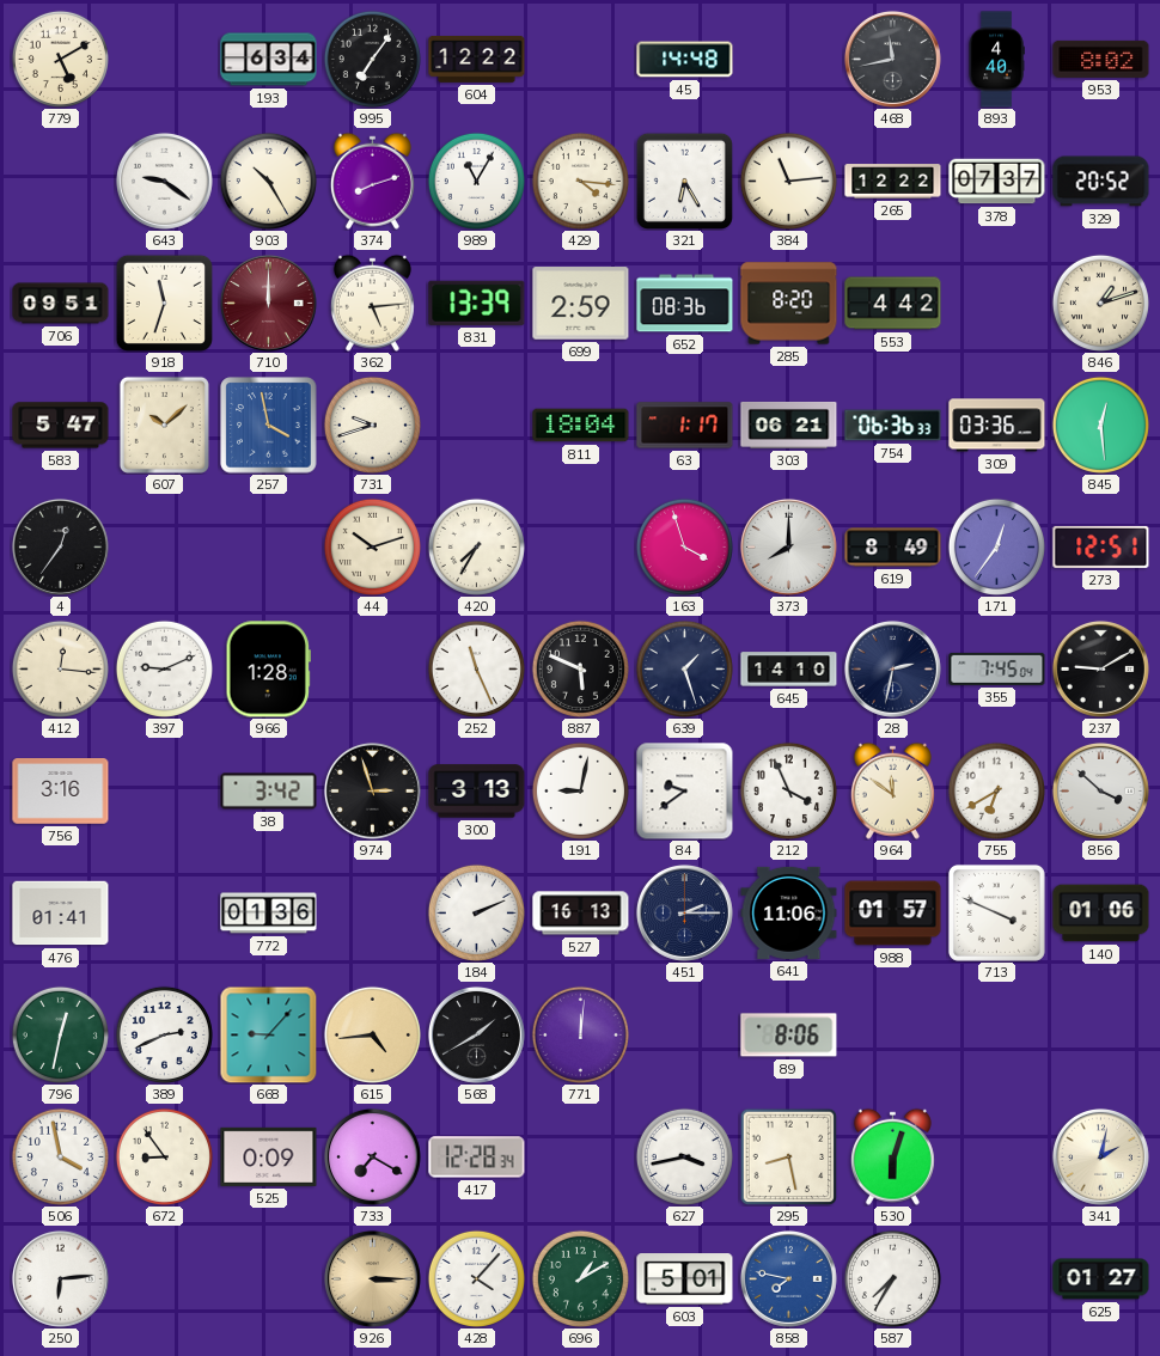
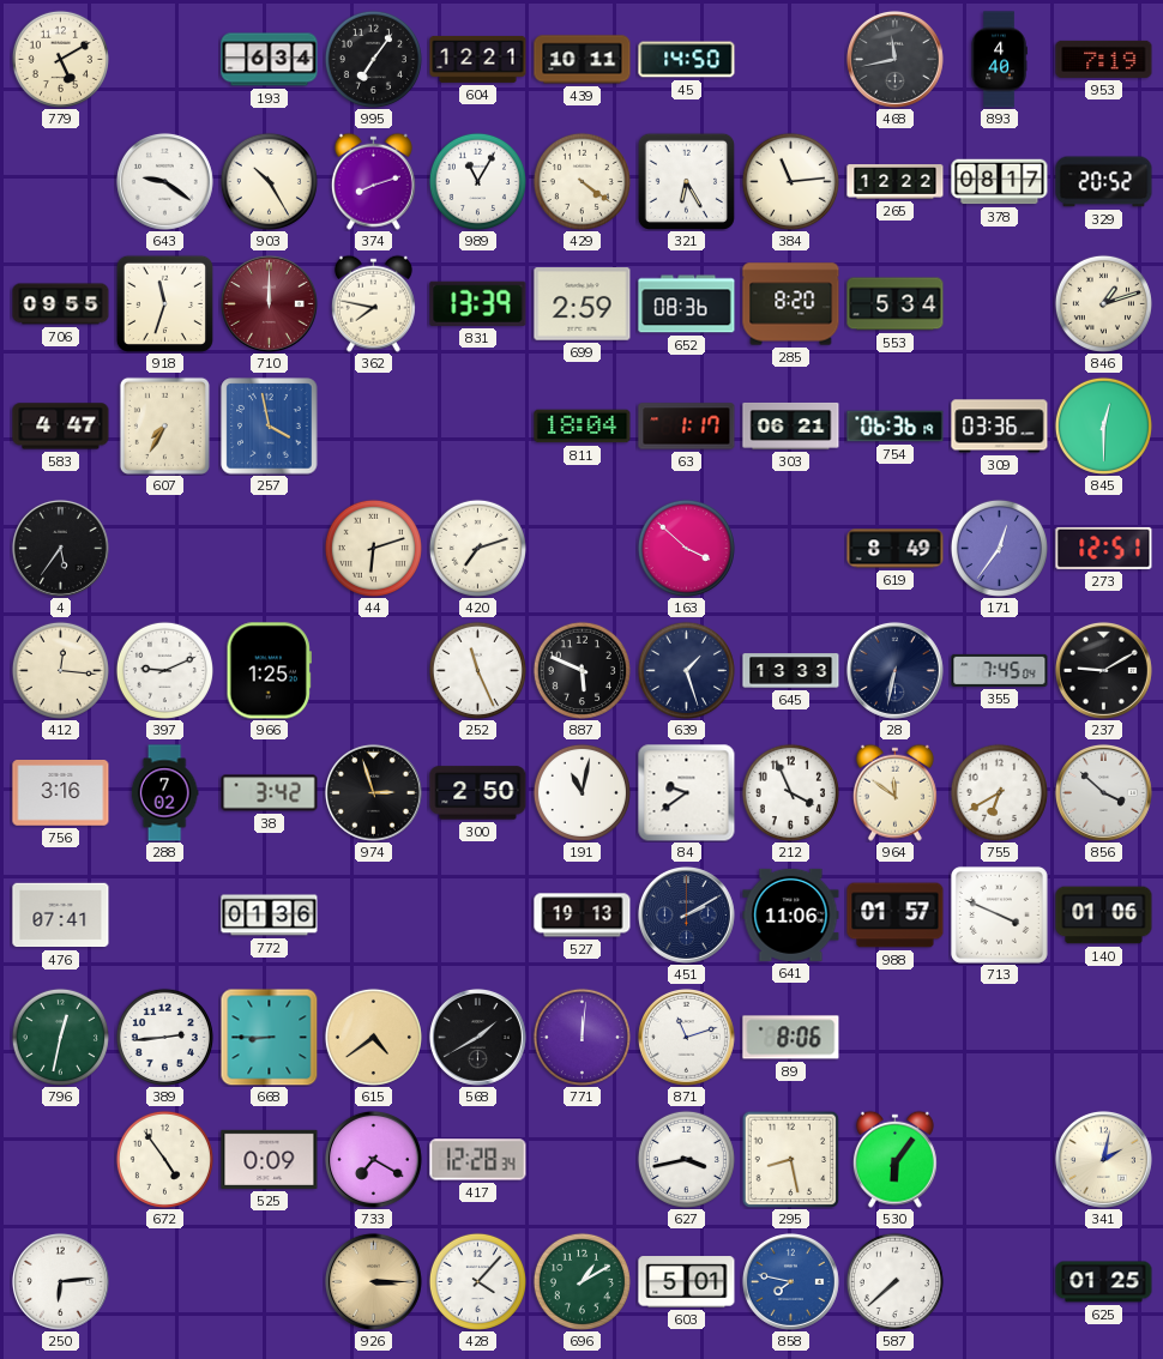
604: 12:22 -> 12:21
439: none -> 10:11
45: 14:48 -> 14:50
953: 8:02 -> 7:19
429: 4:16 -> 4:21
378: 07:37 -> 08:17
706: 09:51 -> 09:55
362: 5:14 -> 7:47
553: 4:42 -> 5:34
583: 5:47 -> 4:47
607: 10:08 -> 7:35
731: 9:42 -> none
754: 06:36:33 -> 06:36:19
845: 12:29 -> 12:30
4: 12:36 -> 5:36
44: 10:12 -> 6:12
420: 7:35 -> 7:12
163: 3:57 -> 3:52
373: 8:00 -> none
966: 1:28 -> 1:25
645: 14:10 -> 13:33
28: 2:32 -> 6:32
288: none -> 7:02
300: 3:13 -> 2:50
191: 9:02 -> 11:02
476: 01:41 -> 07:41
184: 2:11 -> none
527: 16:13 -> 19:13
451: 2:15 -> 2:10
389: 2:41 -> 2:44
668: 9:07 -> 8:45
615: 4:44 -> 4:39
871: none -> 11:12
506: 3:58 -> none
672: 8:54 -> 4:54
530: 6:03 -> 6:06
587: 7:35 -> 7:38
625: 01:27 -> 01:25
